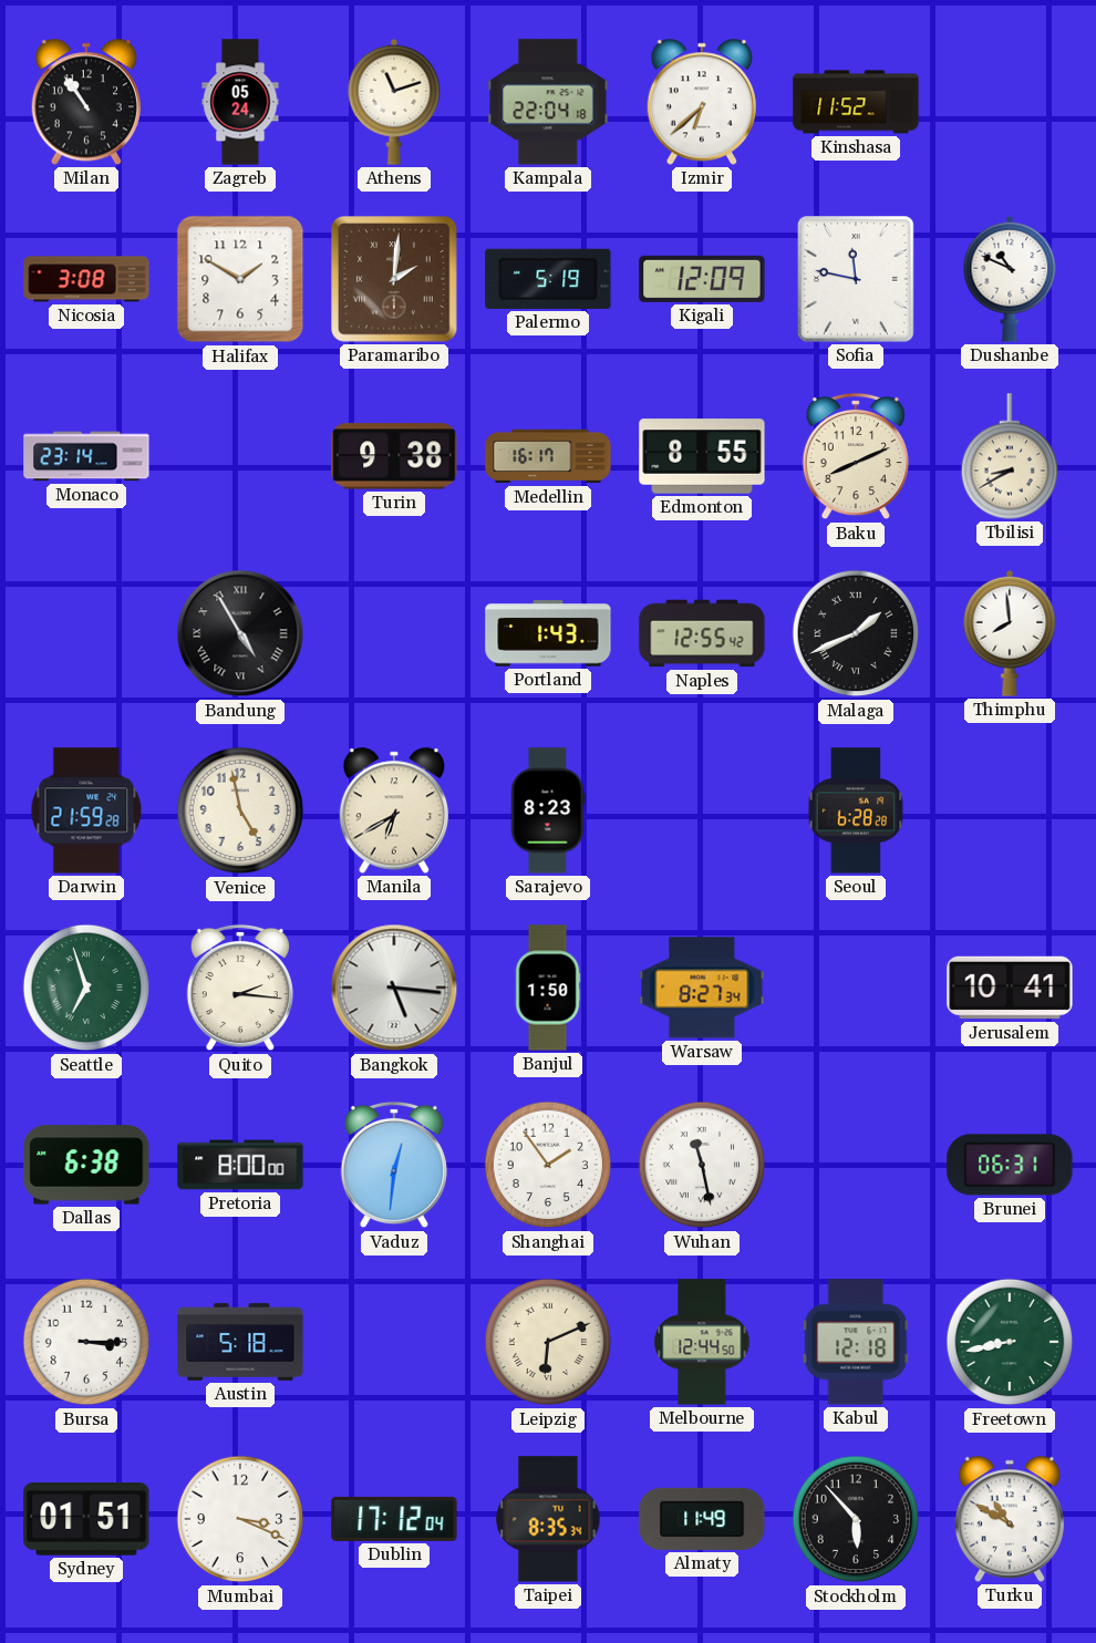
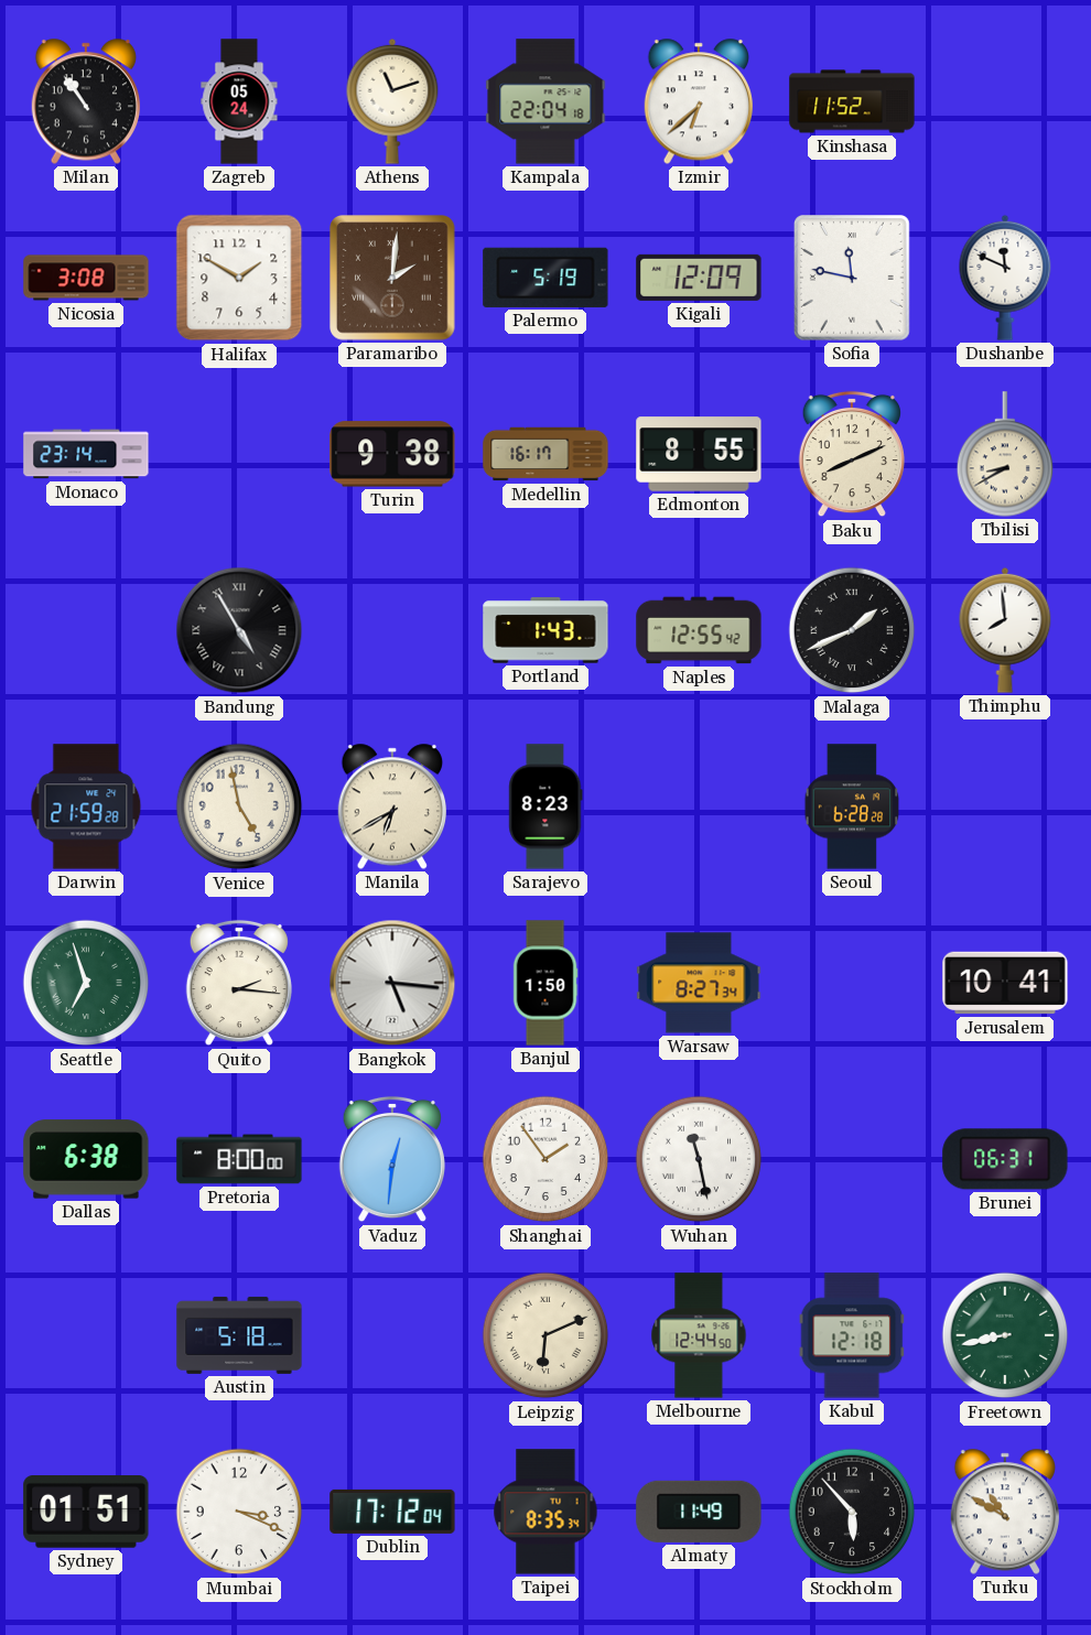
Dushanbe: 10:49 -> 11:49
Bursa: 3:15 -> none
